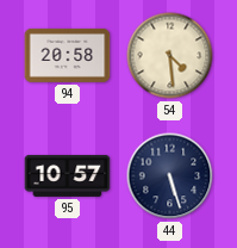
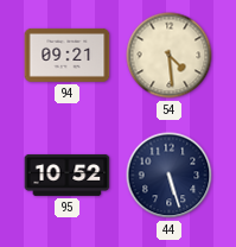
94: 20:58 -> 09:21
95: 10:57 -> 10:52
